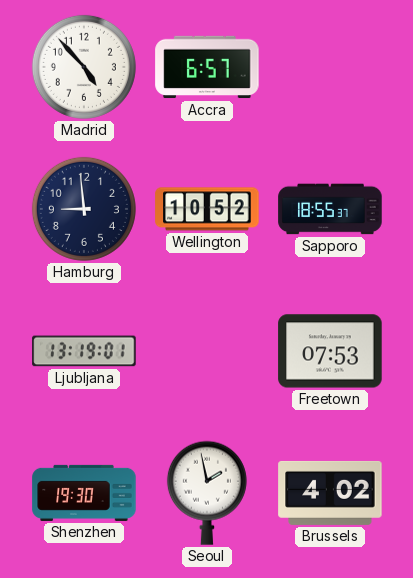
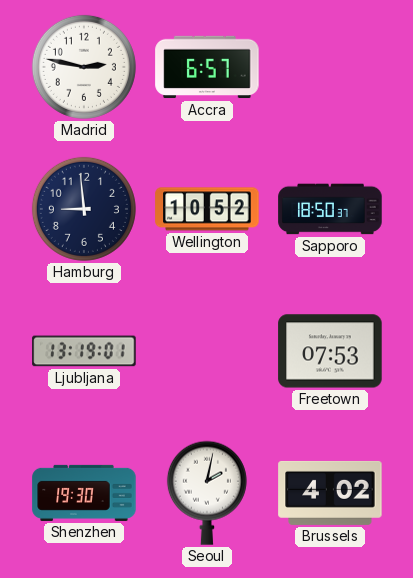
Madrid: 4:53 -> 2:47
Sapporo: 18:55 -> 18:50
Seoul: 1:58 -> 2:02
